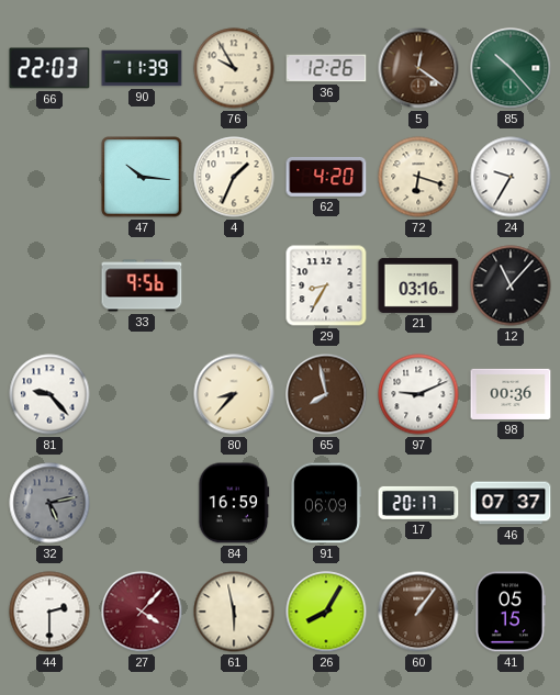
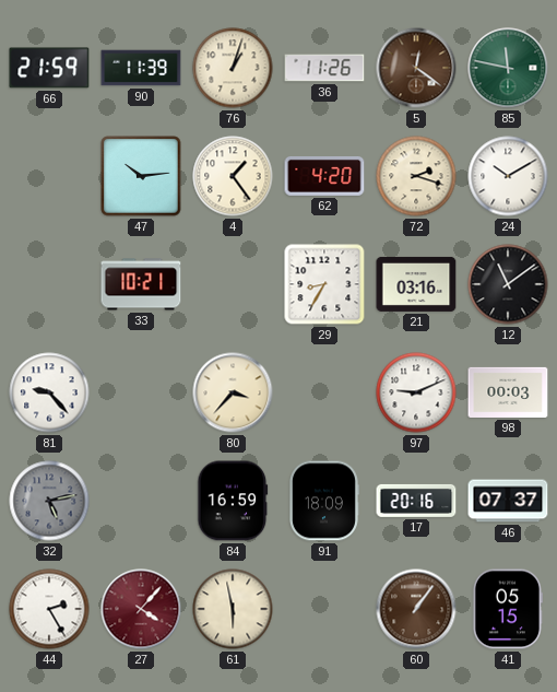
66: 22:03 -> 21:59
76: 9:55 -> 1:03
36: 12:26 -> 11:26
85: 10:23 -> 11:47
47: 10:16 -> 10:14
4: 1:34 -> 1:24
72: 6:18 -> 2:18
24: 9:35 -> 10:10
33: 9:56 -> 10:21
12: 11:07 -> 11:09
80: 8:37 -> 3:37
65: 7:58 -> none
98: 00:36 -> 00:03
91: 06:09 -> 18:09
17: 20:17 -> 20:16
44: 2:30 -> 2:25
26: 8:05 -> none
